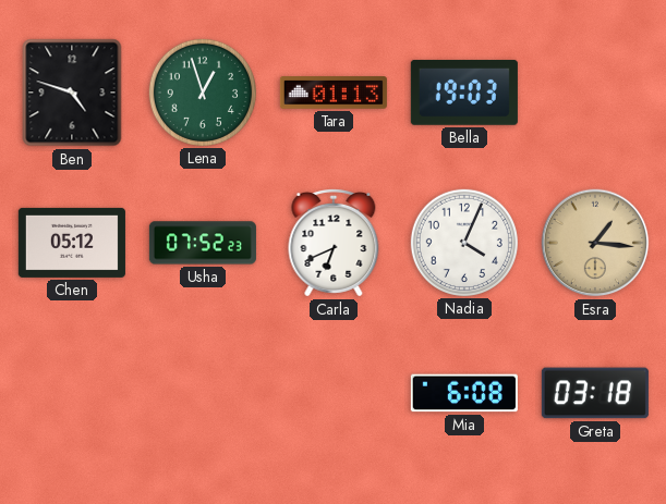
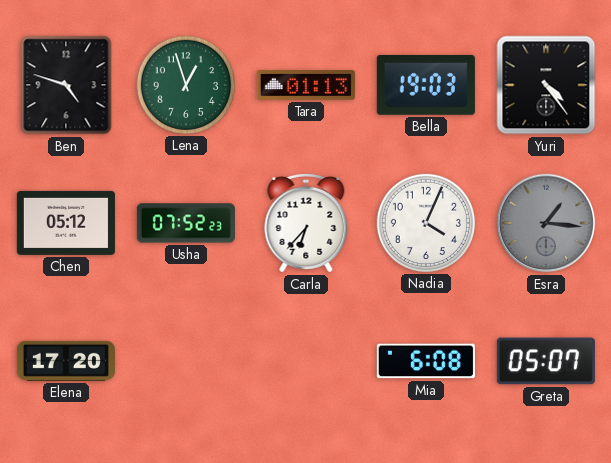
Yuri: none -> 4:24
Carla: 6:41 -> 6:37
Esra dial: champagne -> grey
Elena: none -> 17:20
Greta: 03:18 -> 05:07
